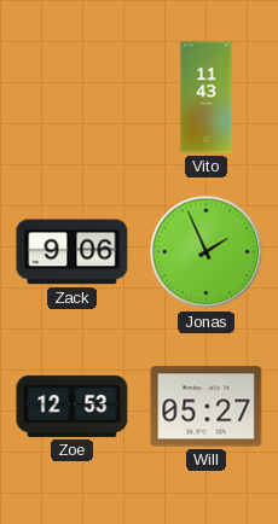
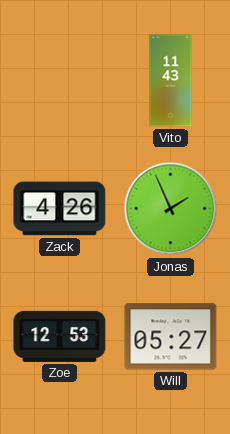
Zack: 9:06 -> 4:26
